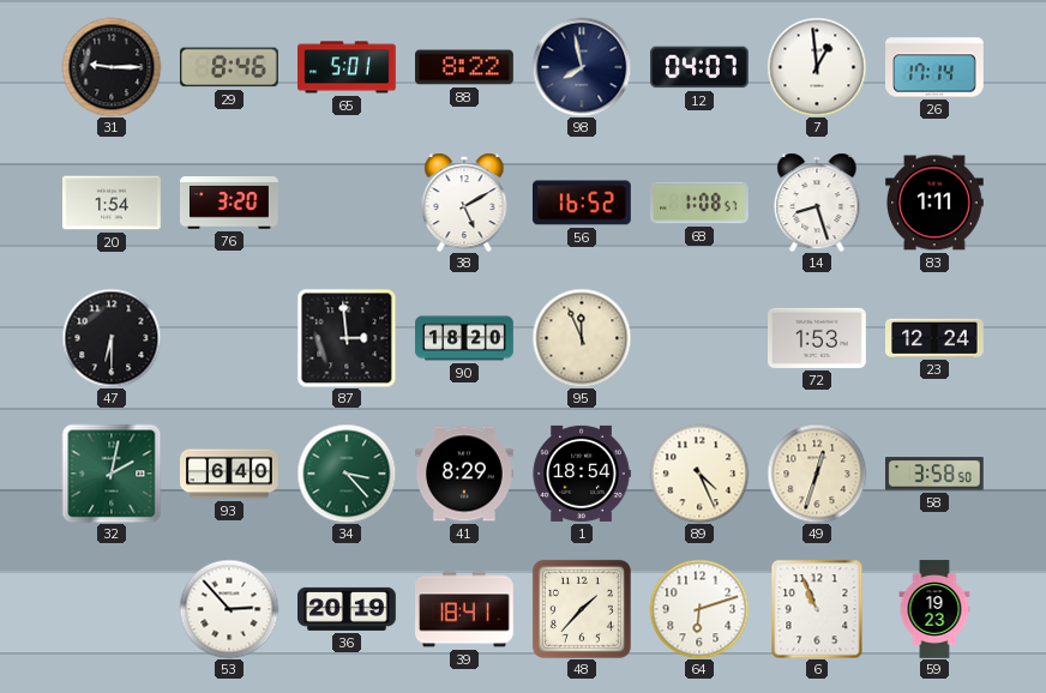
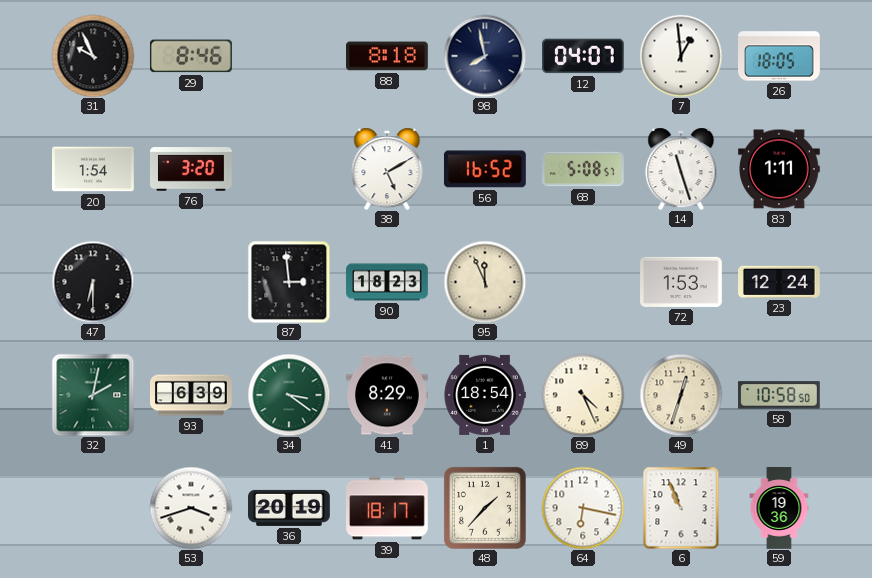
31: 9:15 -> 9:56
65: 5:01 -> none
88: 8:22 -> 8:18
26: 17:14 -> 18:05
68: 1:08 -> 5:08
14: 8:27 -> 11:27
90: 18:20 -> 18:23
93: 6:40 -> 6:39
34: 3:23 -> 3:21
58: 3:58 -> 10:58
53: 2:53 -> 3:42
39: 18:41 -> 18:17
64: 6:12 -> 6:17
59: 19:23 -> 19:36
